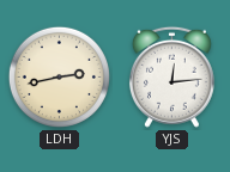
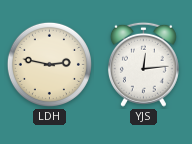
LDH: 2:43 -> 2:47
